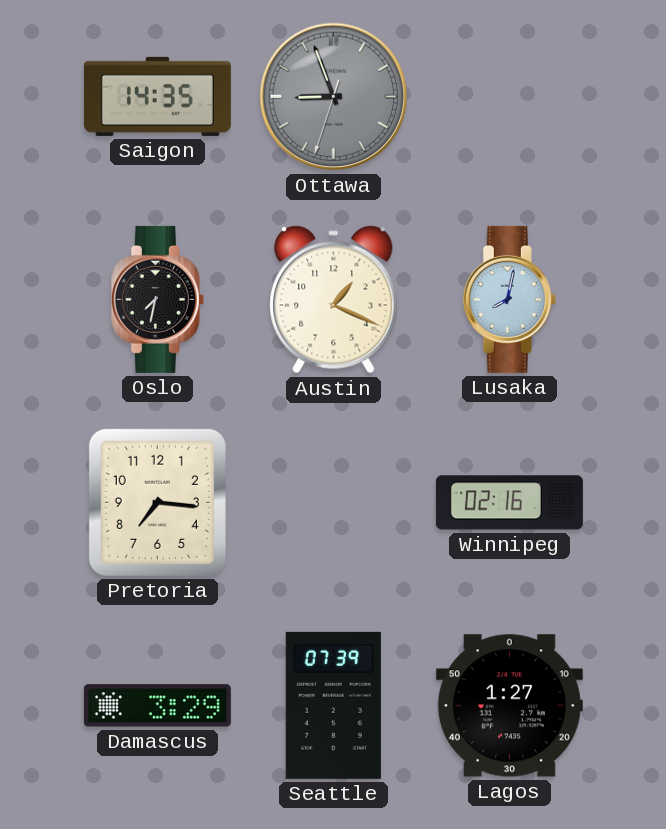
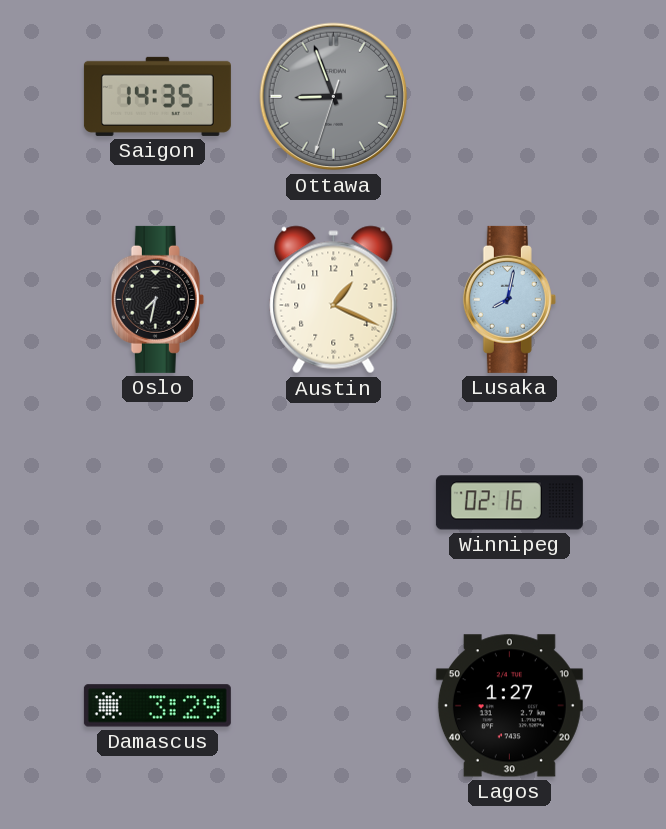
Pretoria: 7:16 -> none
Seattle: 07:39 -> none
